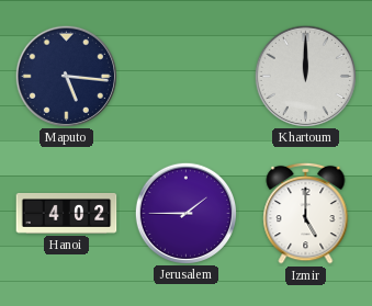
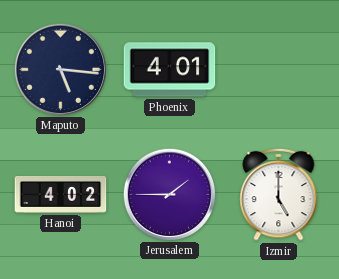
Phoenix: none -> 4:01
Khartoum: 12:00 -> none
